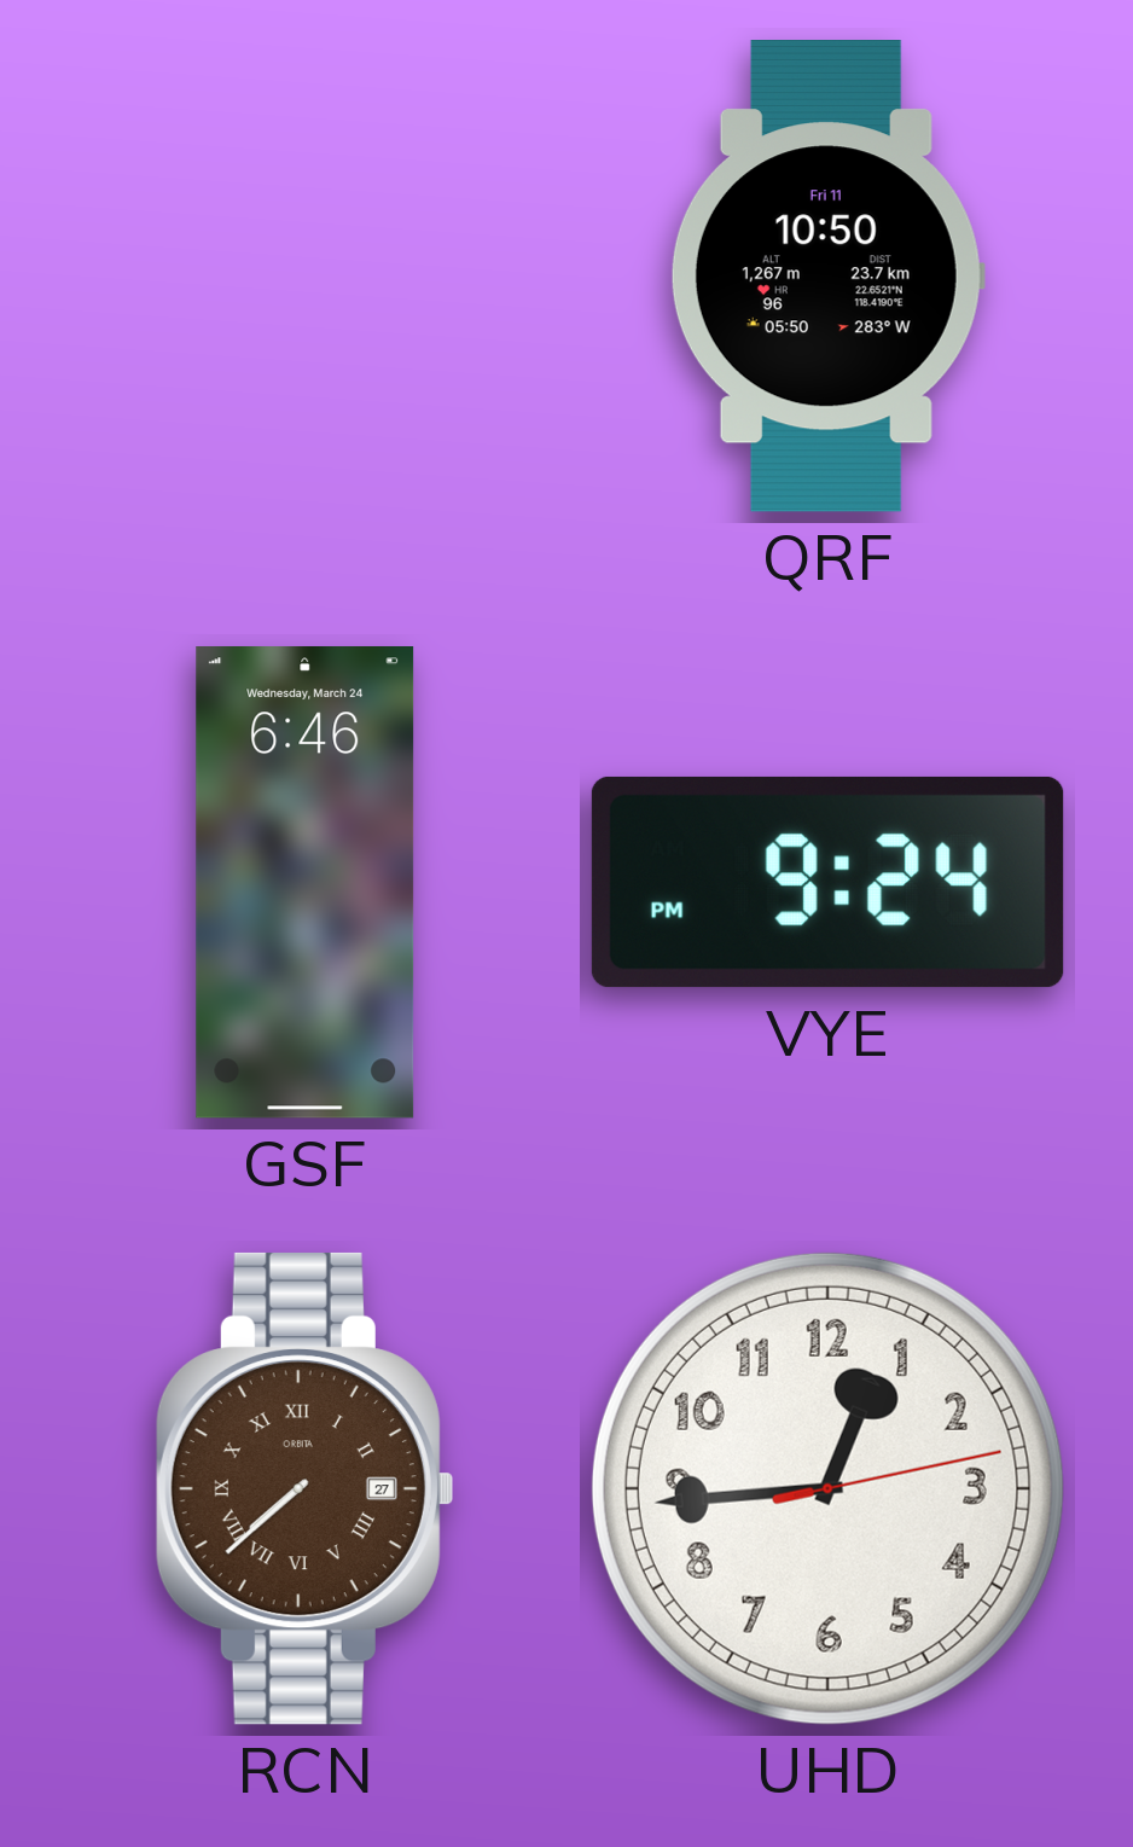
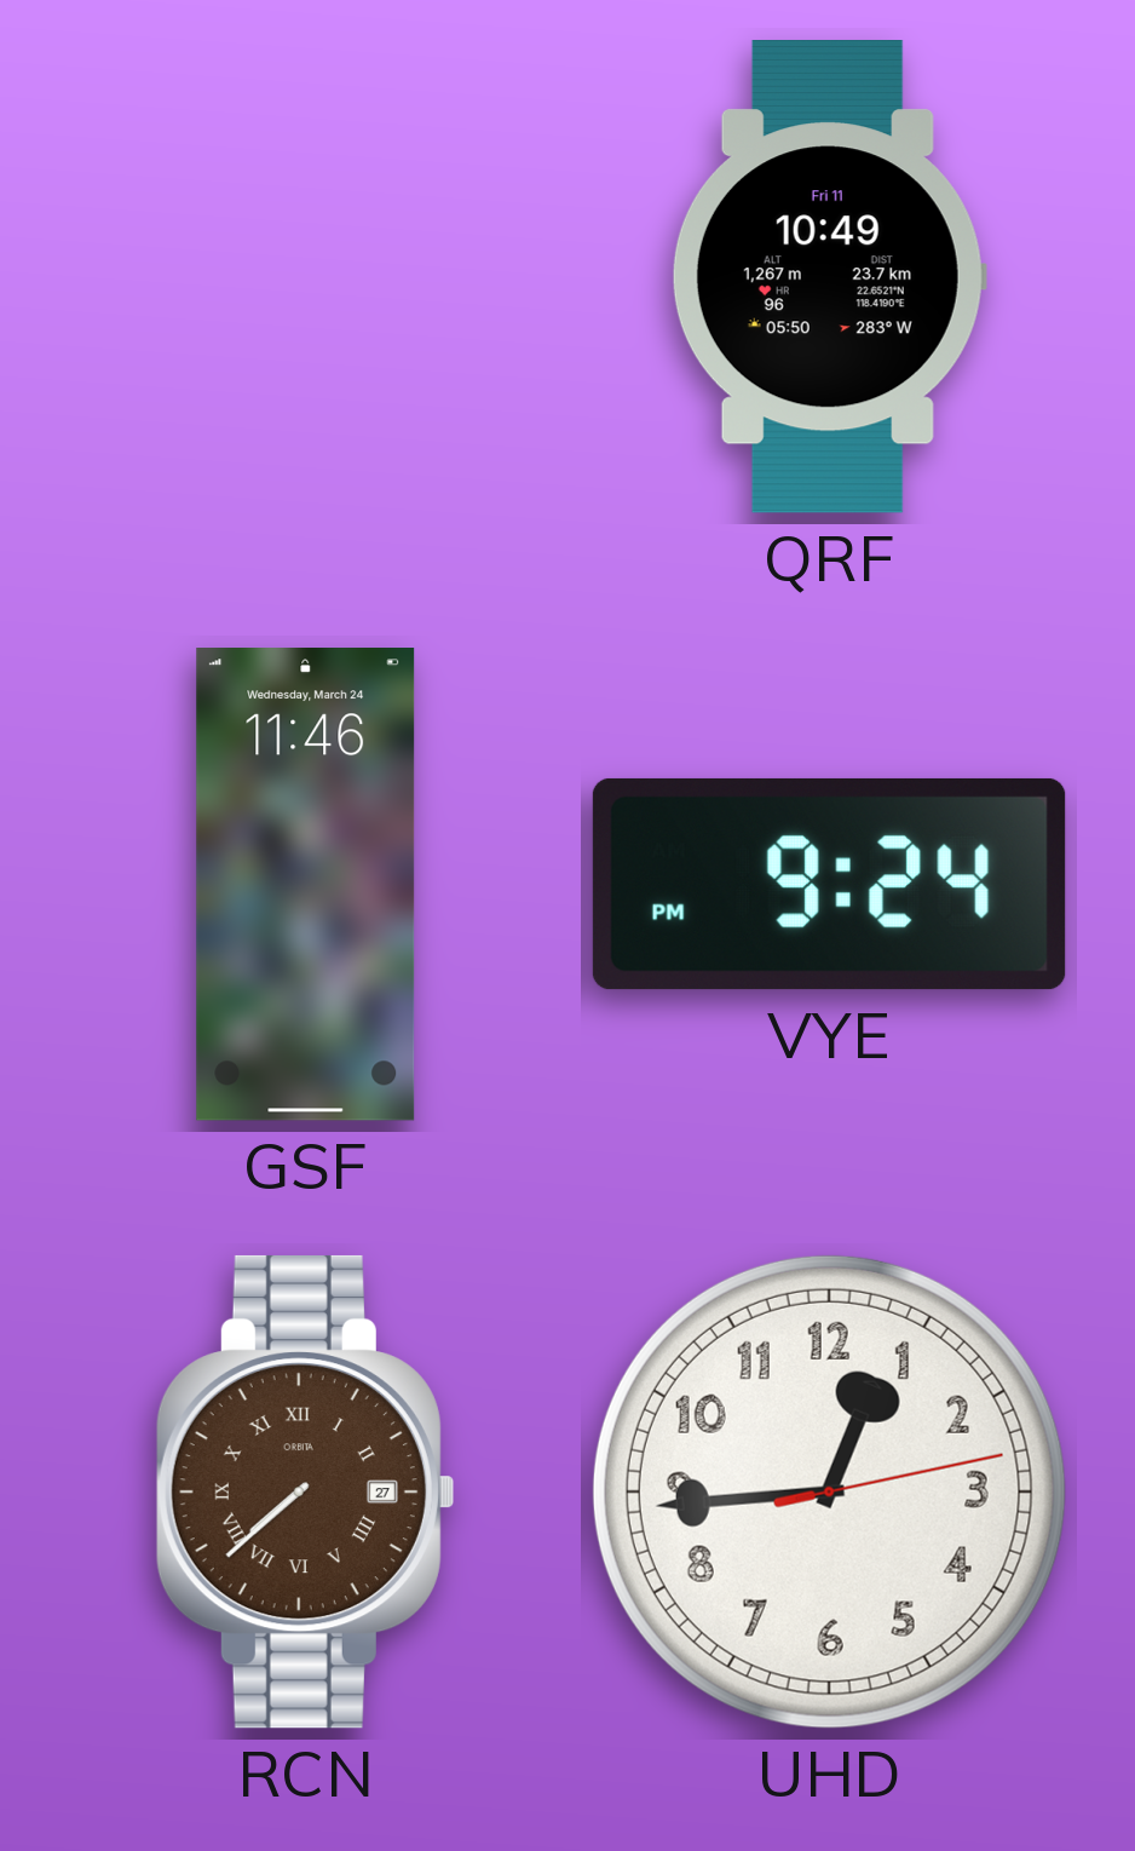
QRF: 10:50 -> 10:49
GSF: 6:46 -> 11:46
